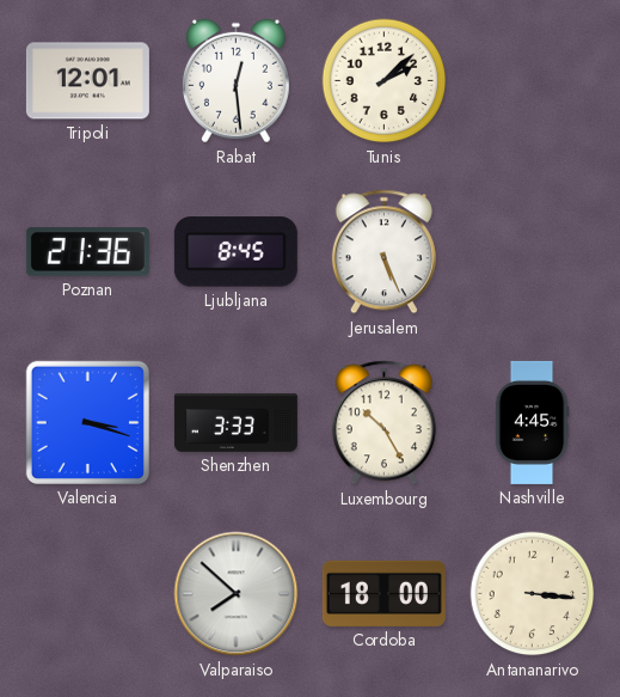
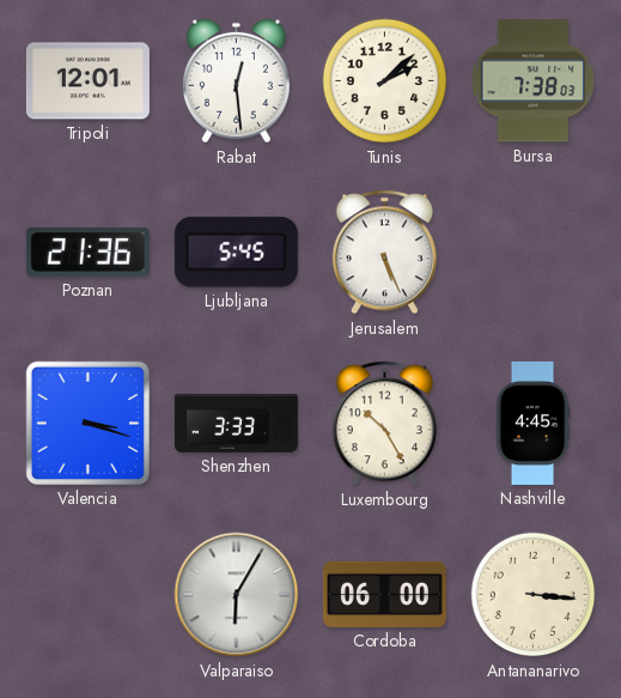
Bursa: none -> 7:38
Ljubljana: 8:45 -> 5:45
Valparaiso: 7:52 -> 6:05
Cordoba: 18:00 -> 06:00
